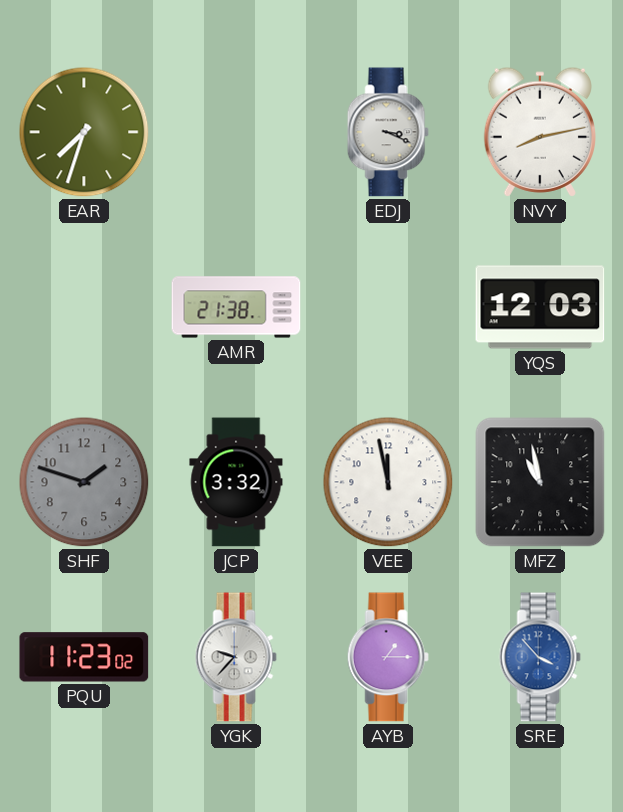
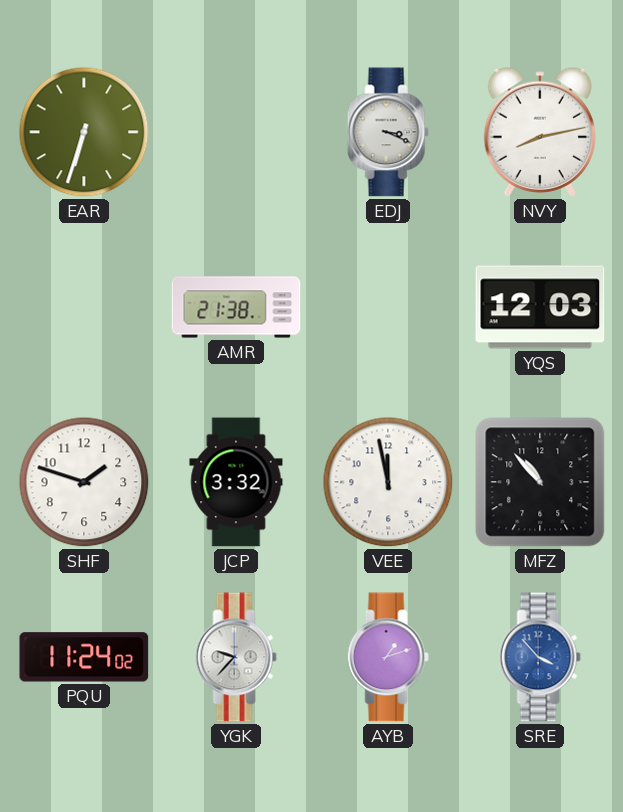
EAR: 7:33 -> 6:33
SHF dial: grey -> white
MFZ: 10:58 -> 10:53
PQU: 11:23 -> 11:24
AYB: 1:15 -> 1:12
